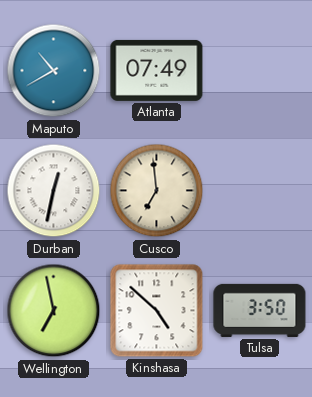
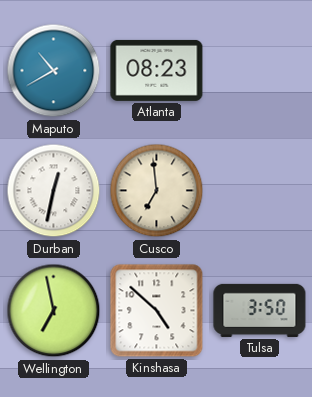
Atlanta: 07:49 -> 08:23
